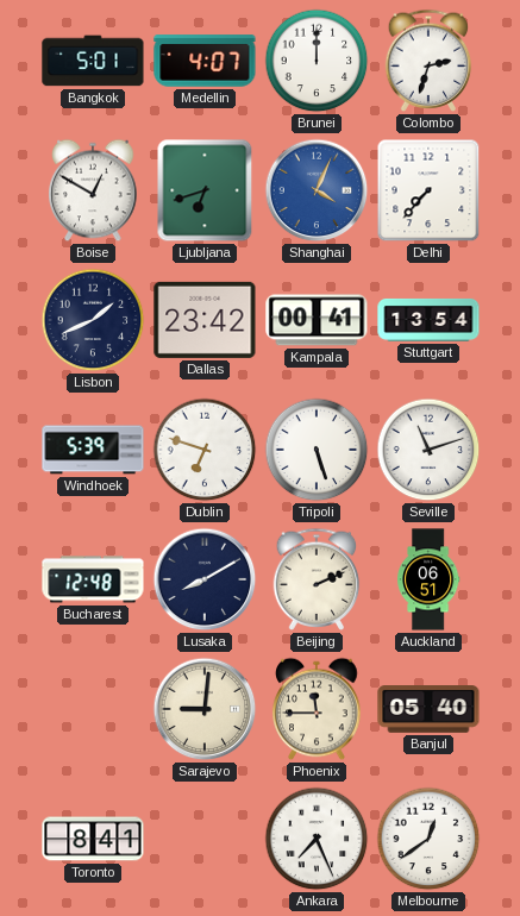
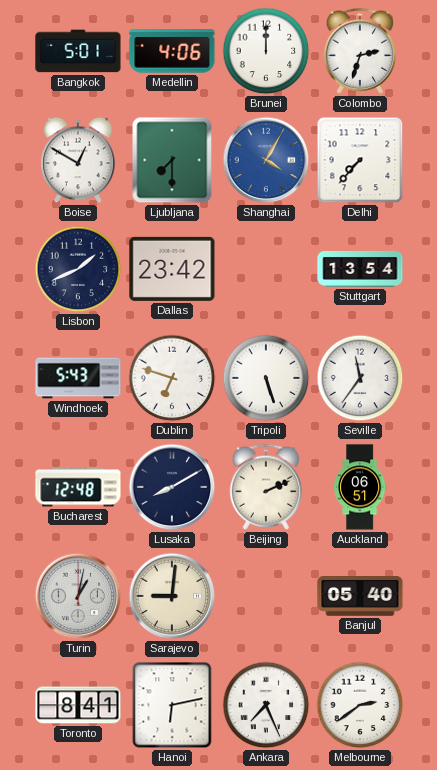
Medellin: 4:07 -> 4:06
Ljubljana: 6:42 -> 7:30
Shanghai: 4:04 -> 4:05
Kampala: 00:41 -> none
Windhoek: 5:39 -> 5:43
Seville: 11:12 -> 11:36
Turin: none -> 1:02
Phoenix: 11:45 -> none
Hanoi: none -> 6:13
Melbourne: 12:39 -> 2:39
